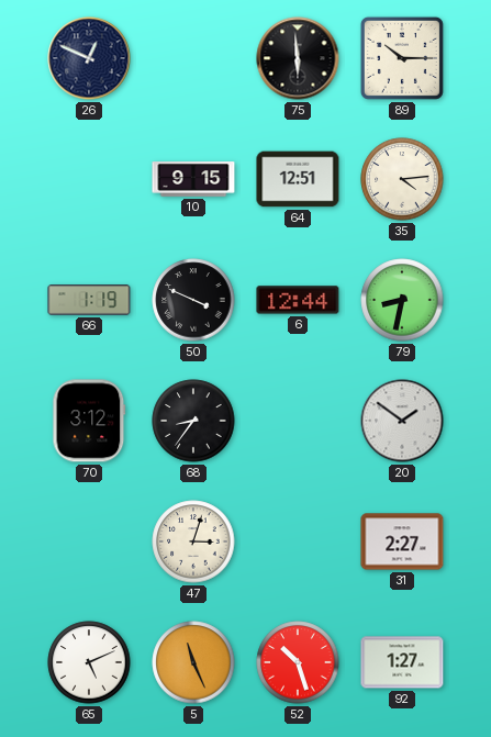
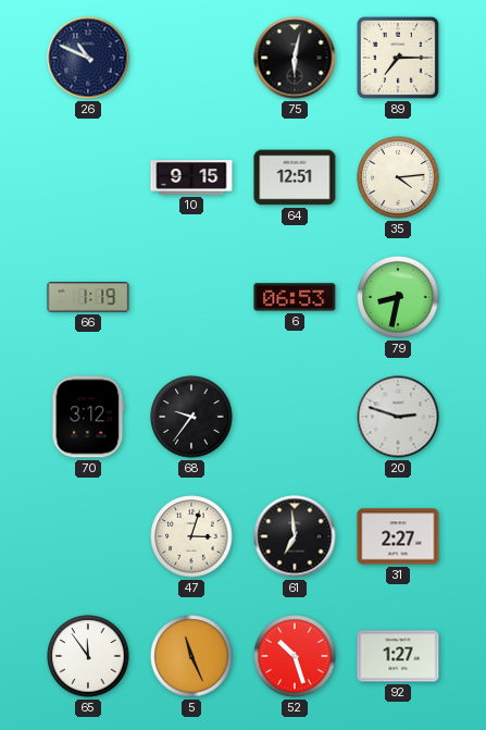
26: 12:49 -> 10:49
75: 5:59 -> 6:02
89: 10:15 -> 7:15
50: 3:49 -> none
6: 12:44 -> 06:53
68: 8:36 -> 9:36
20: 1:51 -> 2:48
61: none -> 6:59
65: 5:11 -> 11:54
